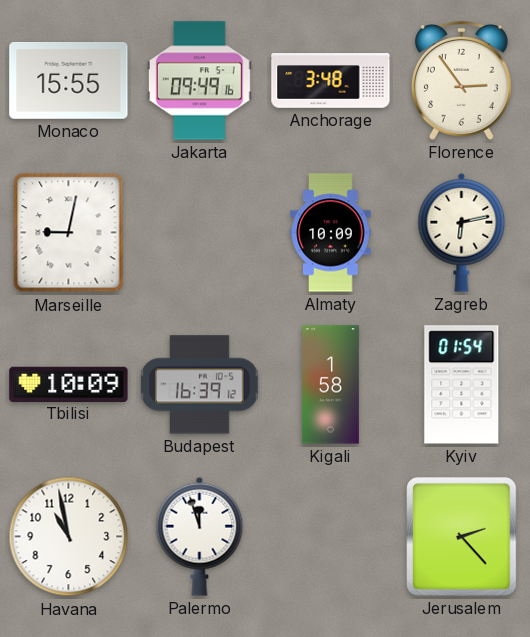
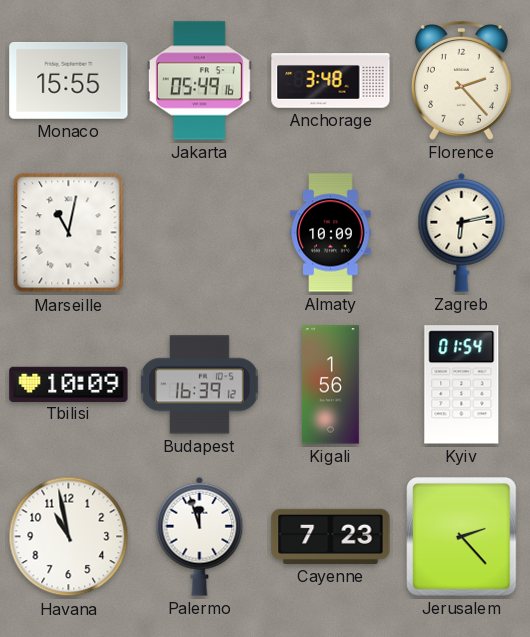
Jakarta: 09:49 -> 05:49
Florence: 2:54 -> 2:23
Marseille: 9:02 -> 11:02
Kigali: 1:58 -> 1:56
Cayenne: none -> 7:23
